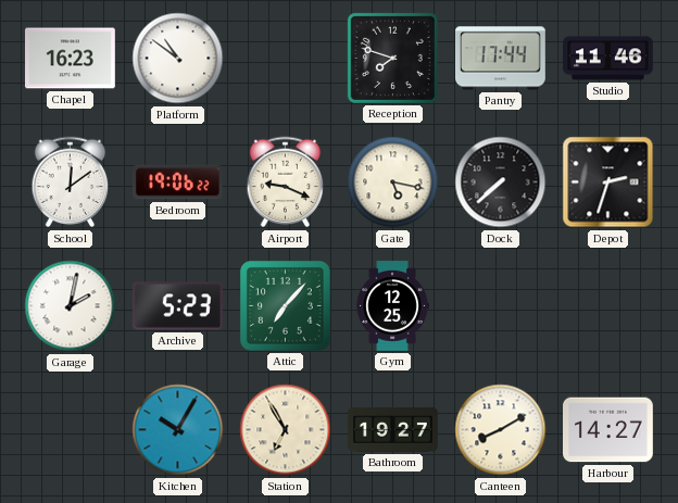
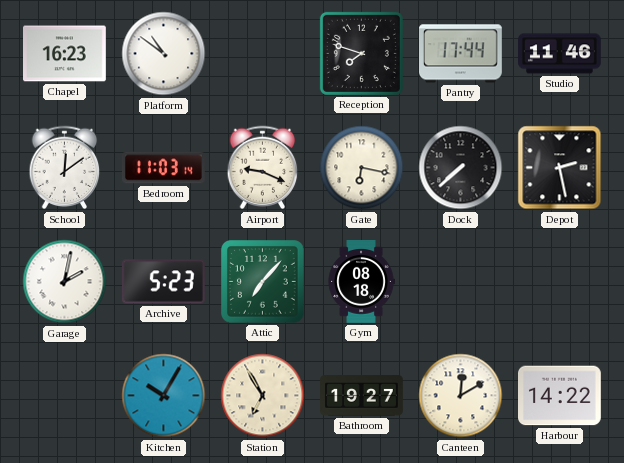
Bedroom: 19:06 -> 11:03
Gate: 5:17 -> 6:17
Depot: 2:33 -> 2:28
Gym: 12:25 -> 08:18
Canteen: 8:10 -> 12:10
Harbour: 14:27 -> 14:22
